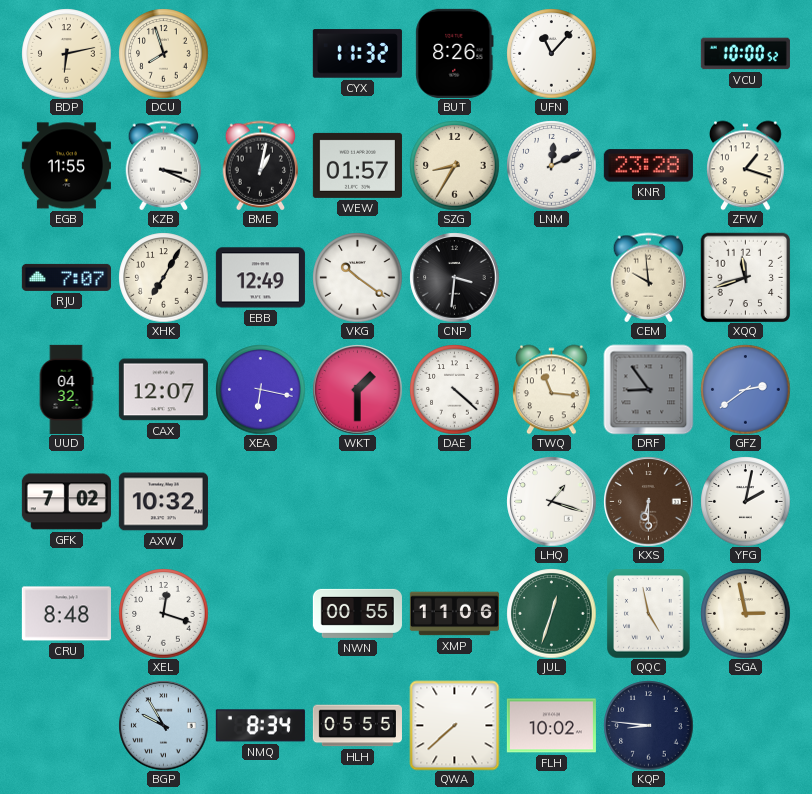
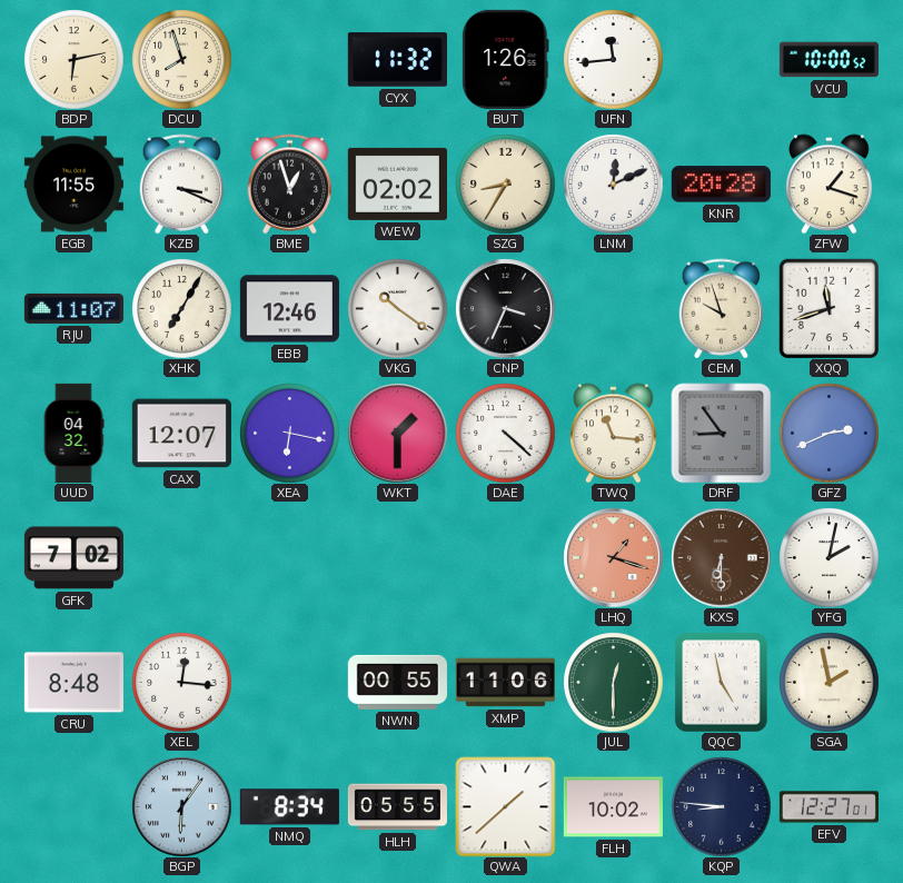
BUT: 8:26 -> 1:26
UFN: 11:07 -> 11:44
BME: 1:02 -> 12:57
WEW: 01:57 -> 02:02
KNR: 23:28 -> 20:28
RJU: 7:07 -> 11:07
EBB: 12:49 -> 12:46
CNP: 3:31 -> 3:34
CEM: 9:59 -> 9:57
GFZ: 2:39 -> 2:41
AXW: 10:32 -> none
LHQ dial: white -> salmon
XEL: 12:18 -> 12:16
JUL: 12:33 -> 12:30
SGA: 2:58 -> 1:58
BGP: 9:55 -> 6:06
QWA: 7:38 -> 1:38
EFV: none -> 12:27
